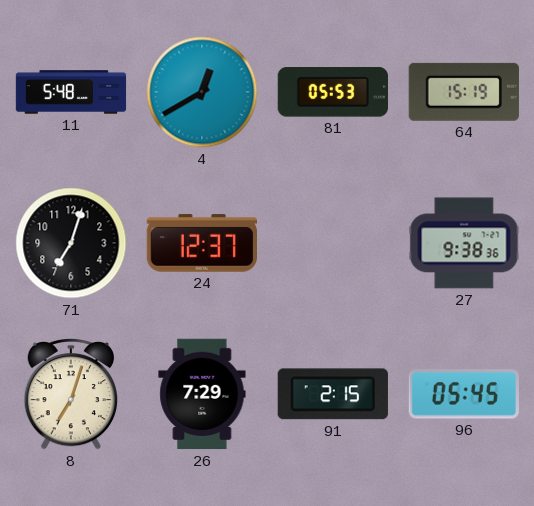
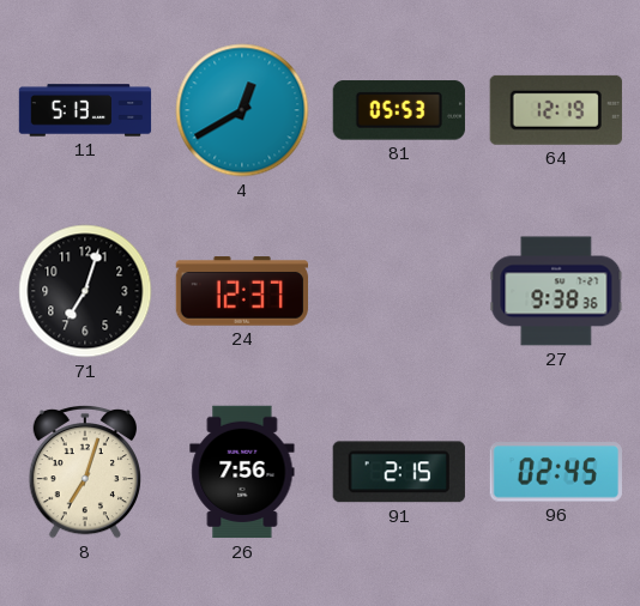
11: 5:48 -> 5:13
64: 15:19 -> 12:19
26: 7:29 -> 7:56
96: 05:45 -> 02:45
